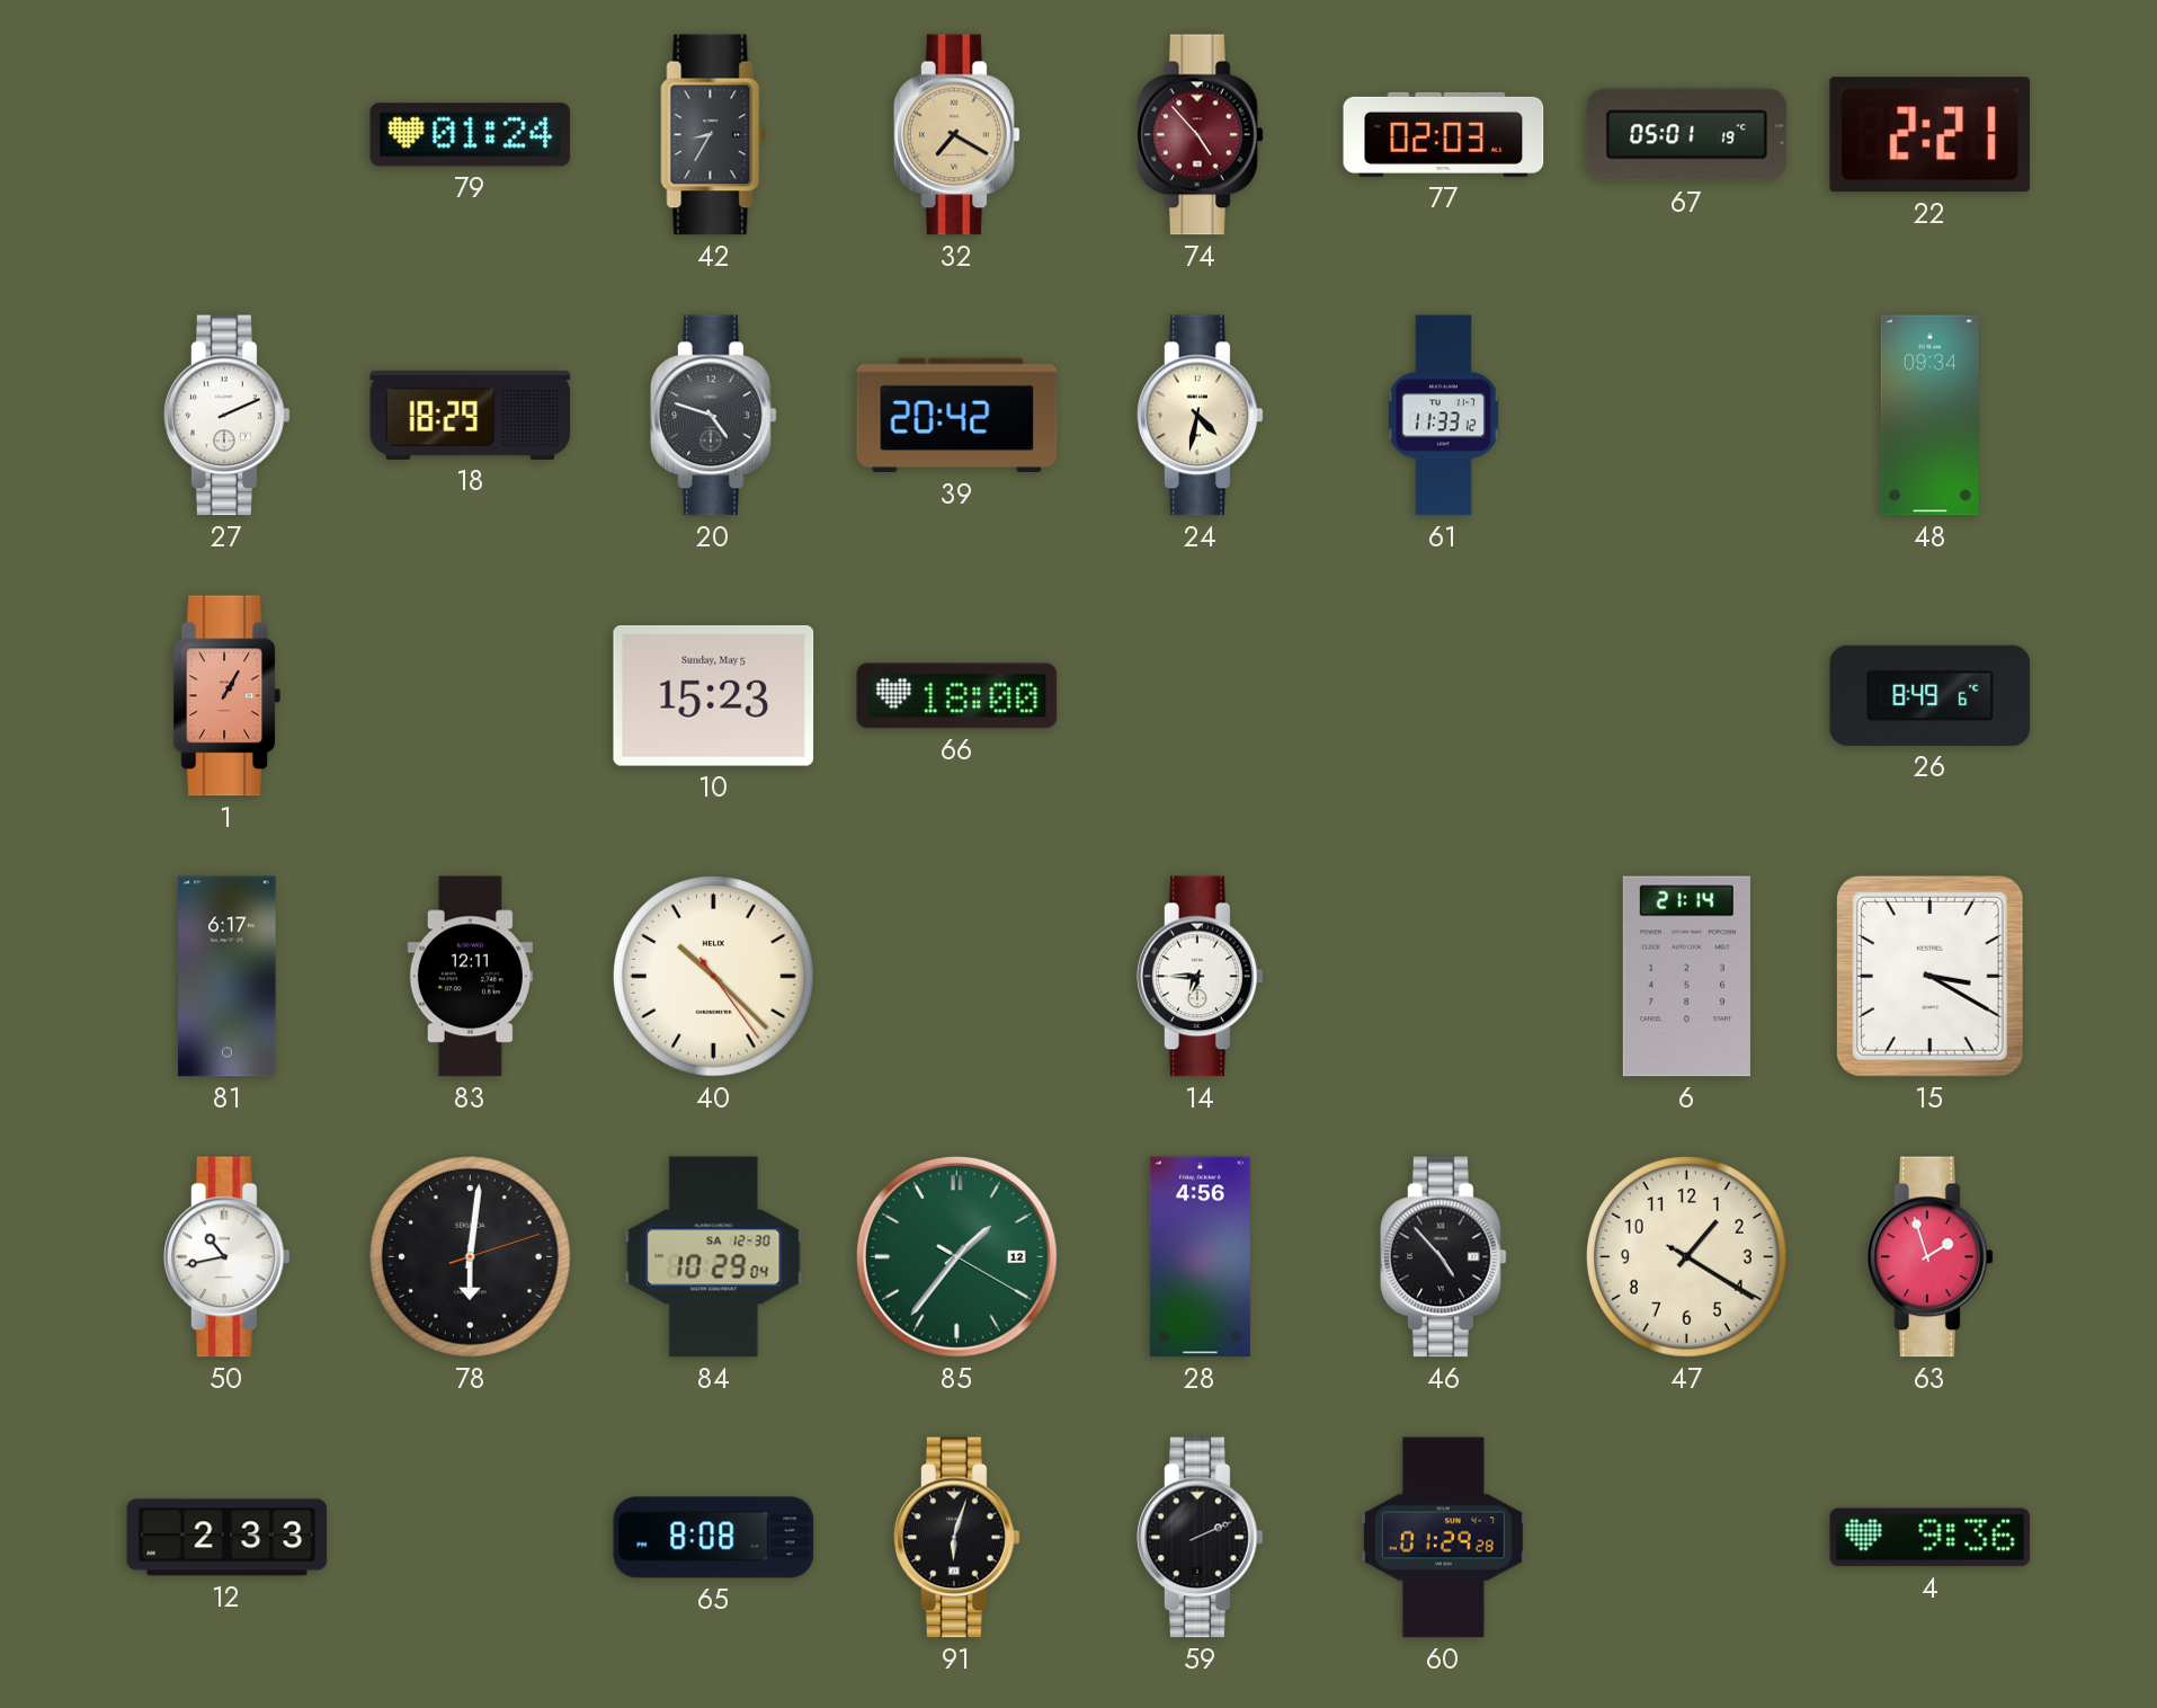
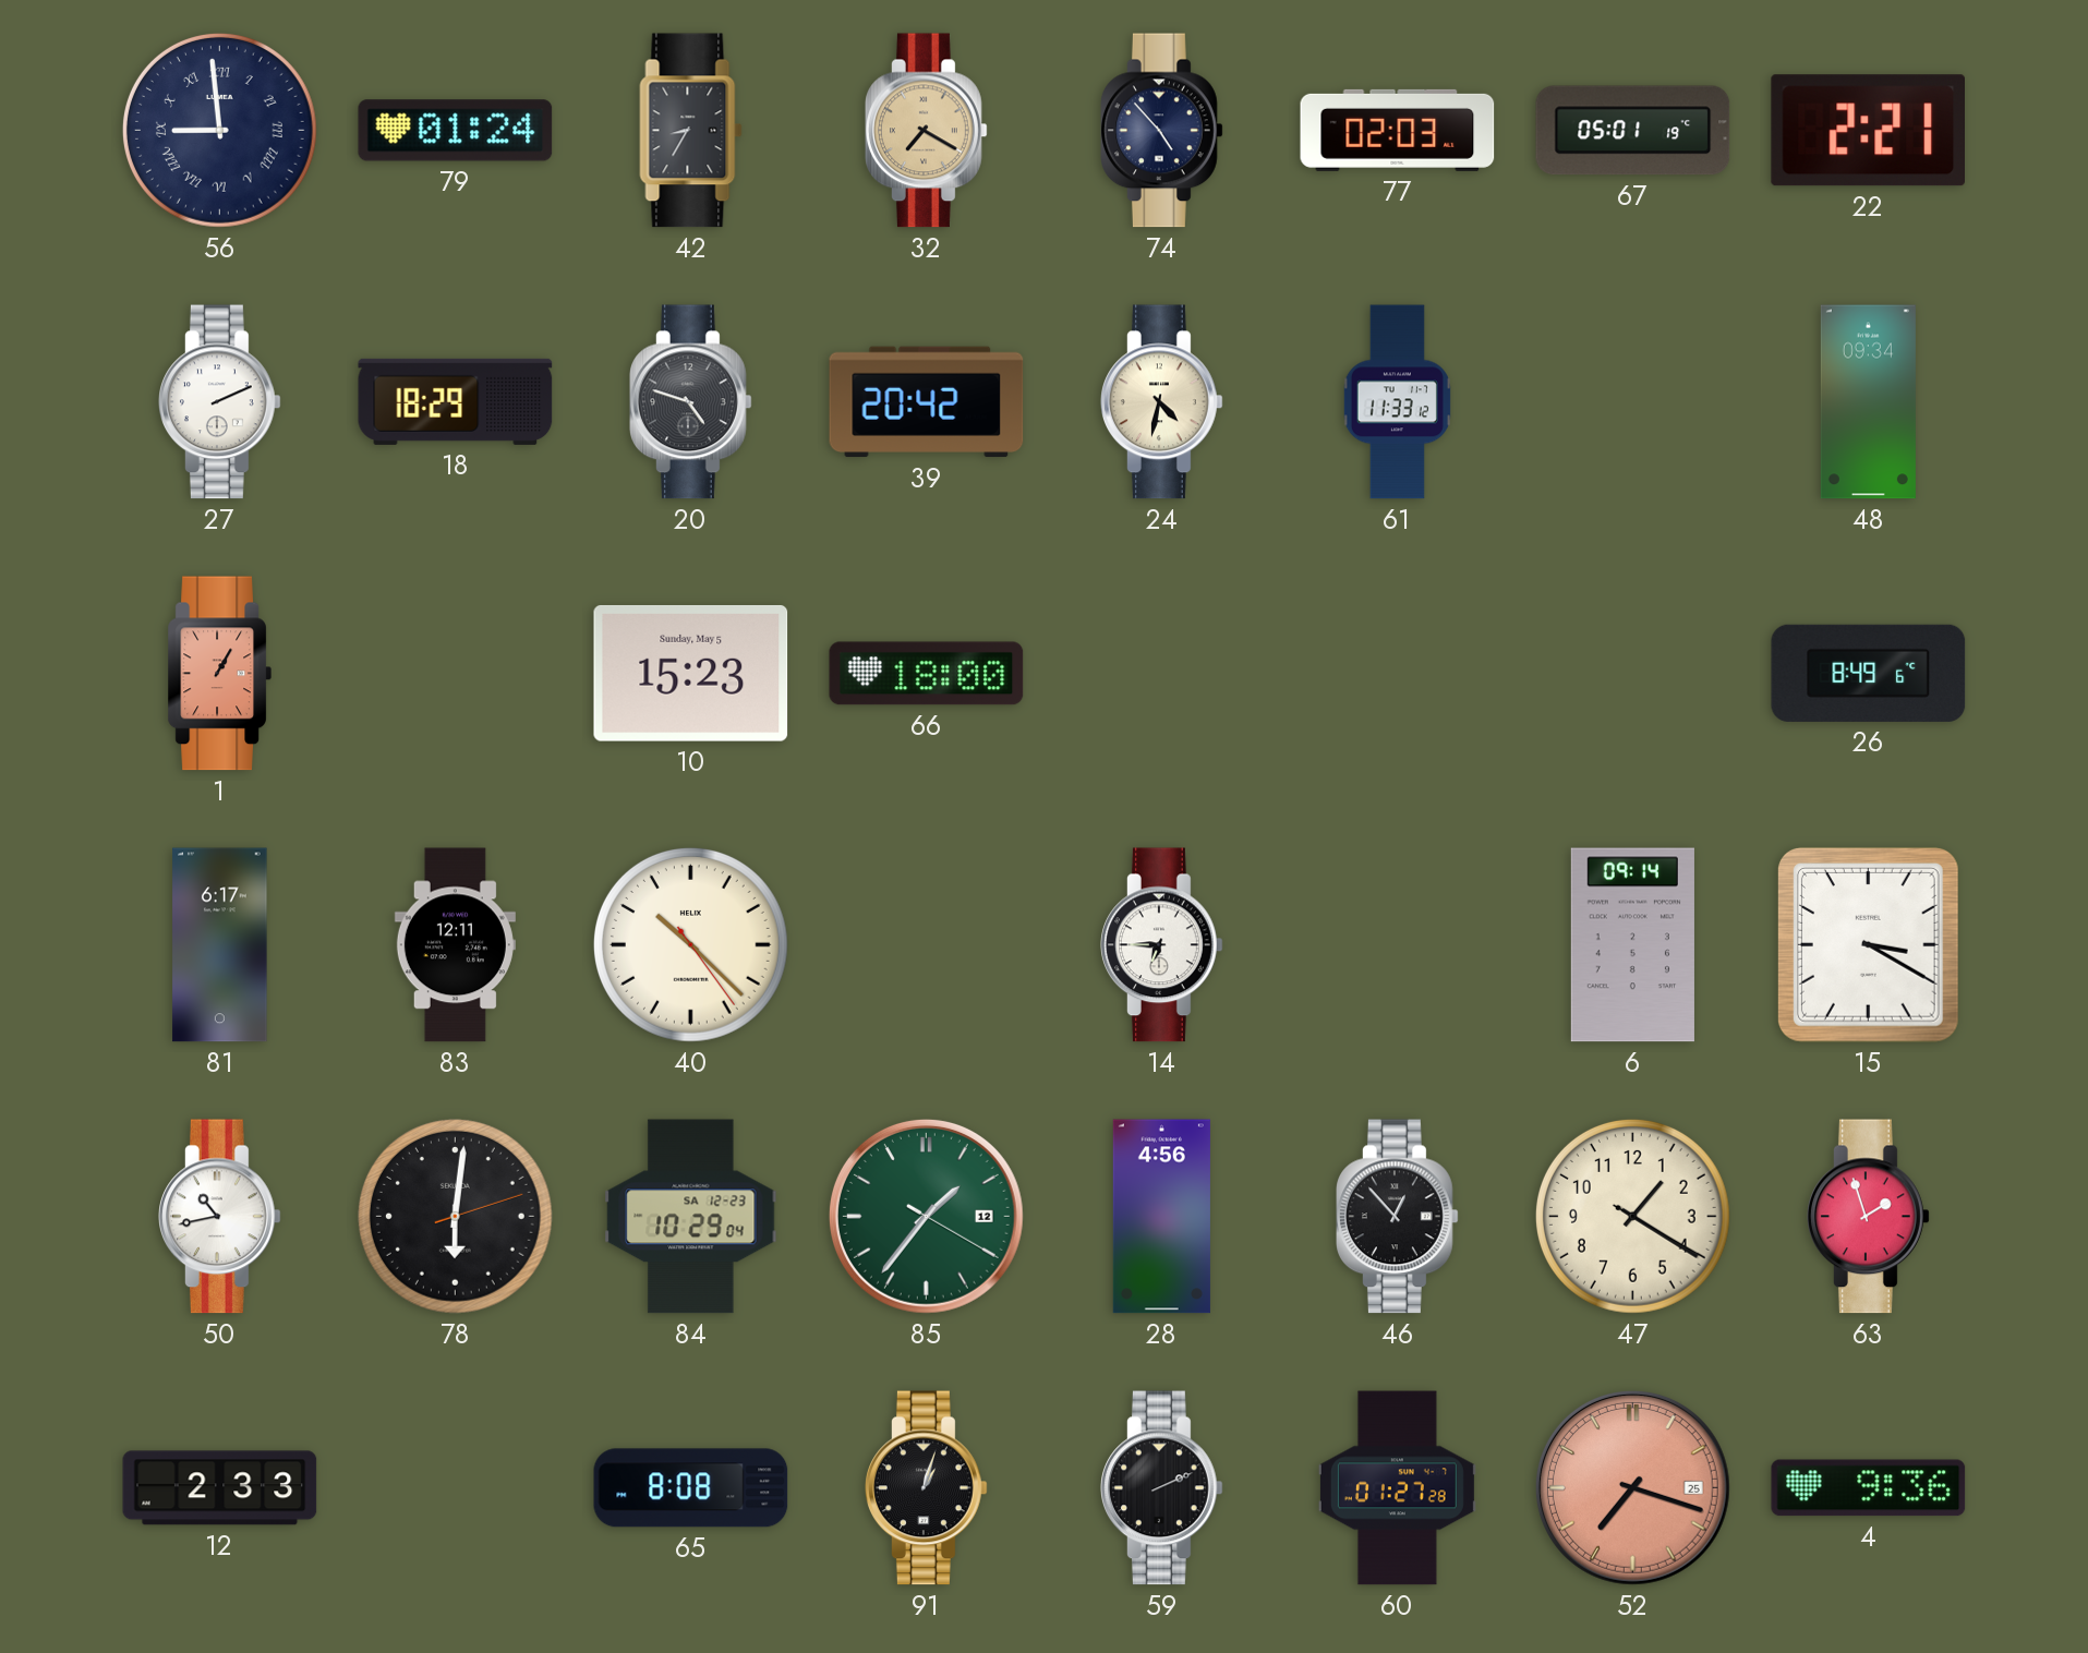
56: none -> 8:59
74 dial: burgundy -> navy
6: 21:14 -> 09:14
84 date: SA 12-30 -> SA 12-23
46: 4:53 -> 12:53
91: 6:03 -> 1:03
60: 01:29 -> 01:27
52: none -> 7:18
